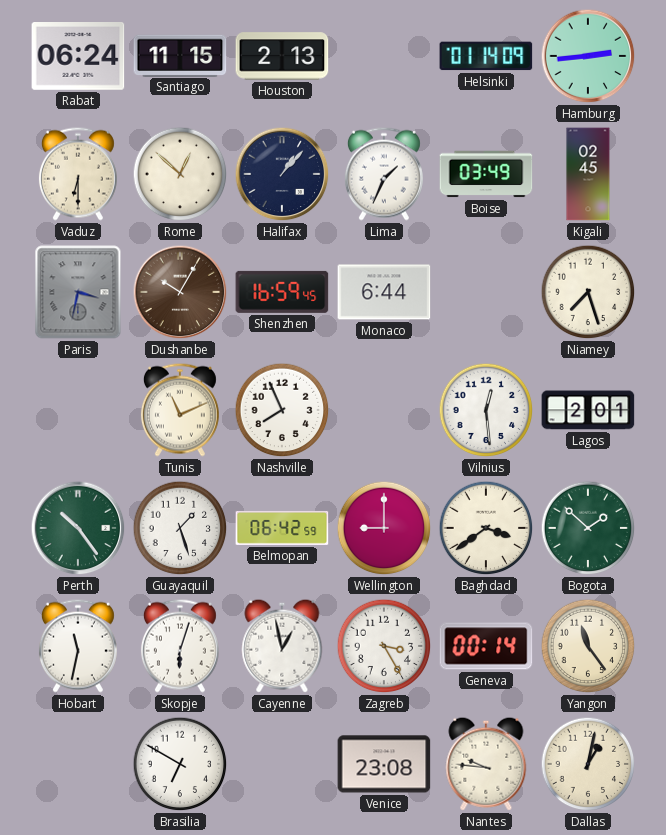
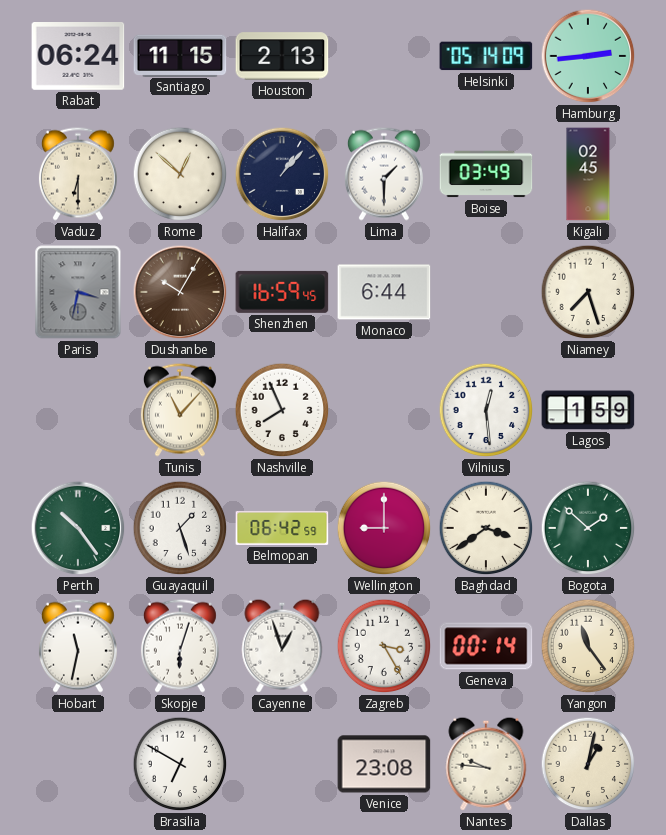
Helsinki: 01:14 -> 05:14
Lima: 1:34 -> 1:30
Tunis: 11:11 -> 11:07
Lagos: 2:01 -> 1:59
Cayenne: 12:58 -> 12:57
